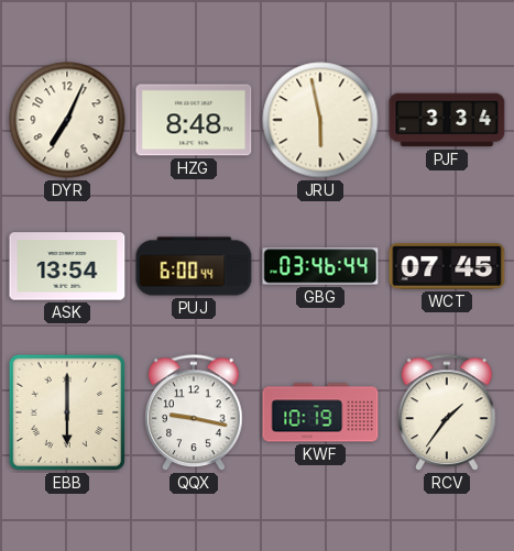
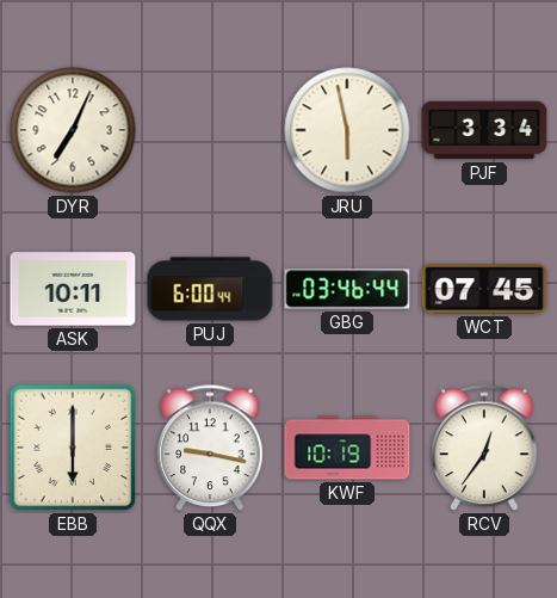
HZG: 8:48 -> none
ASK: 13:54 -> 10:11
RCV: 1:36 -> 12:36
